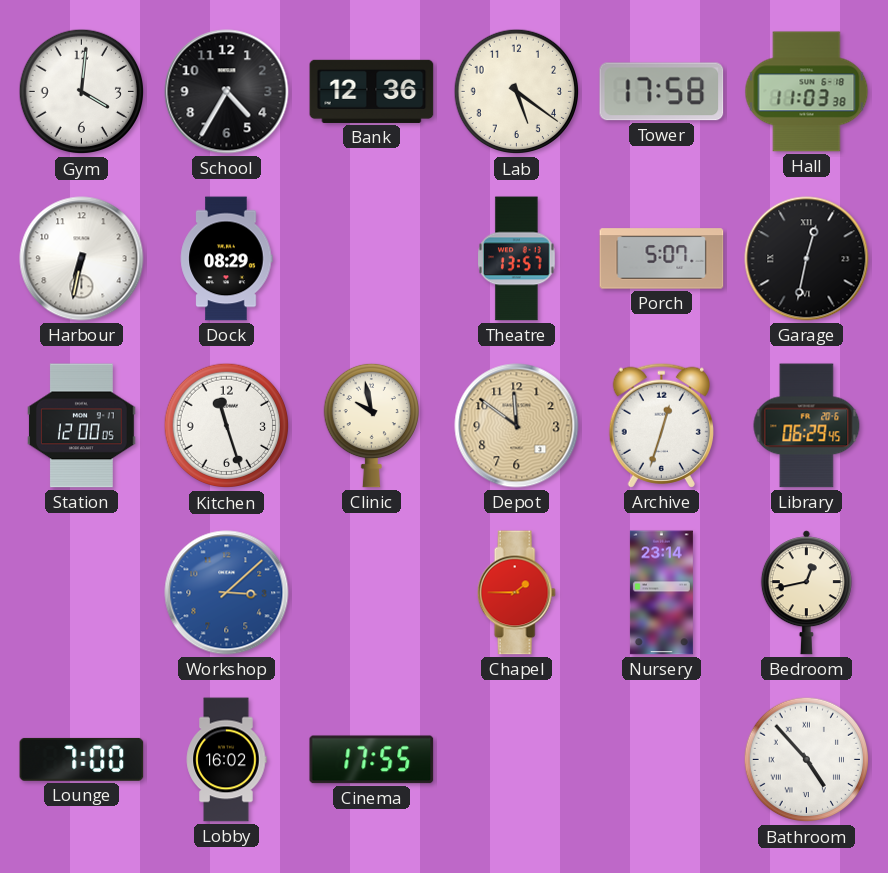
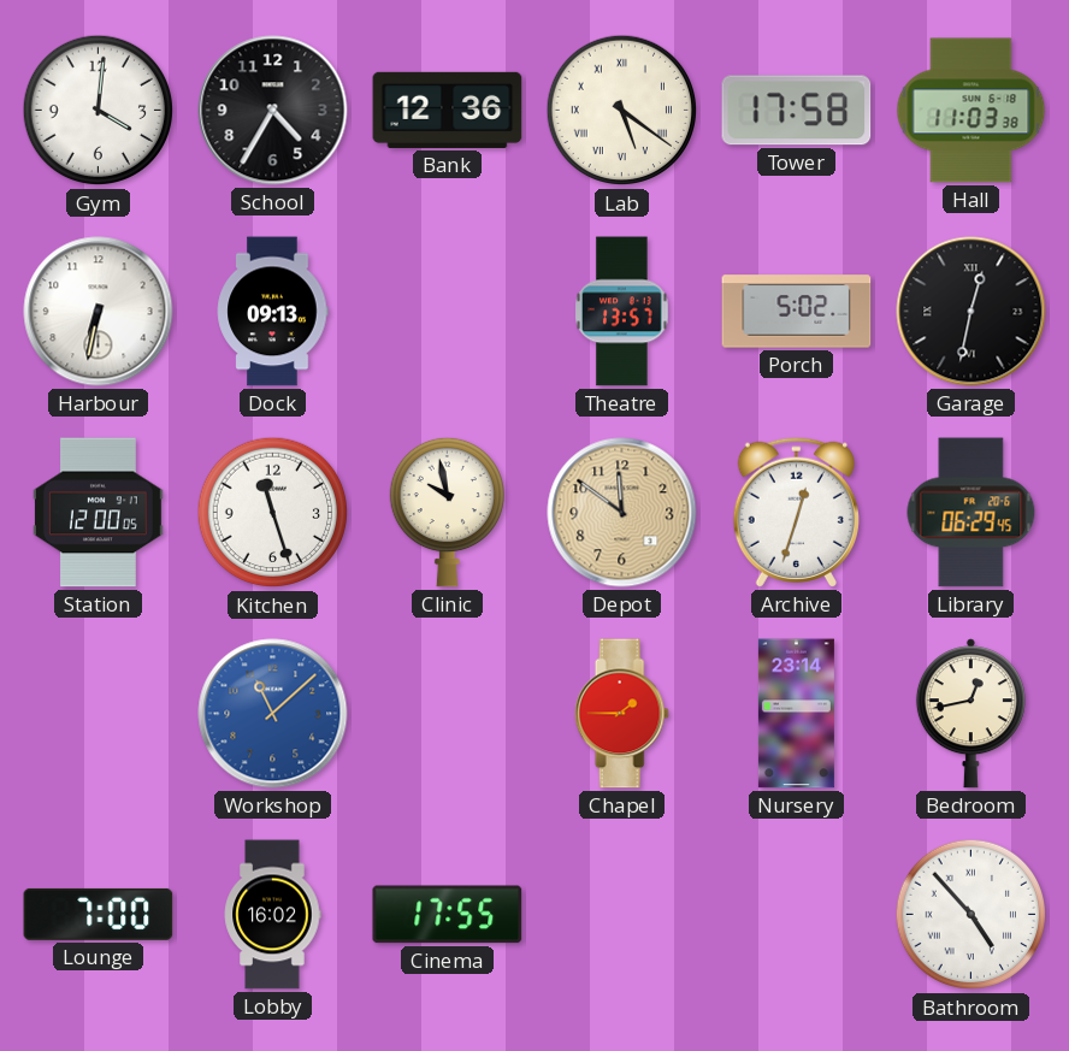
Lab numerals: Arabic -> Roman
Dock: 08:29 -> 09:13
Porch: 5:07 -> 5:02
Workshop: 3:08 -> 11:08
